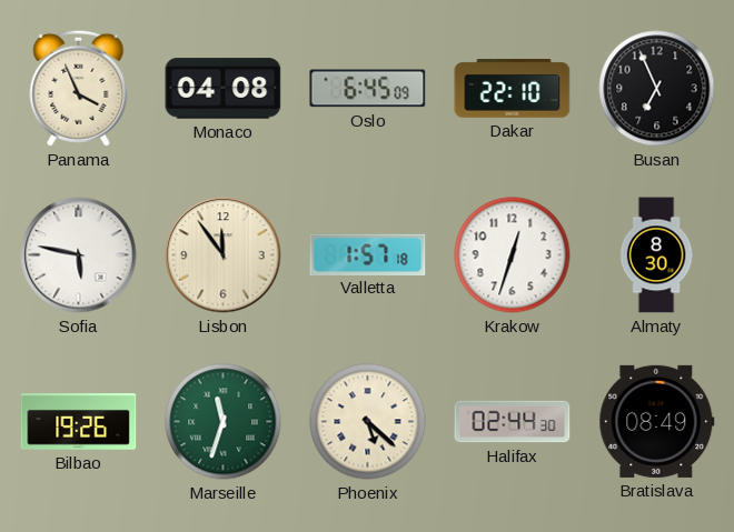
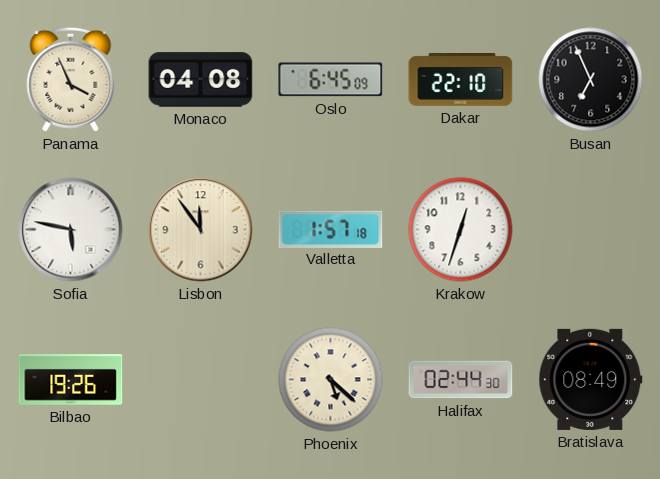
Almaty: 8:30 -> none
Marseille: 11:33 -> none
